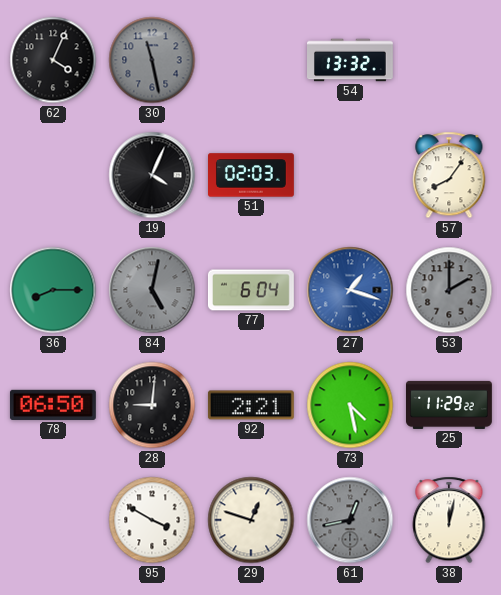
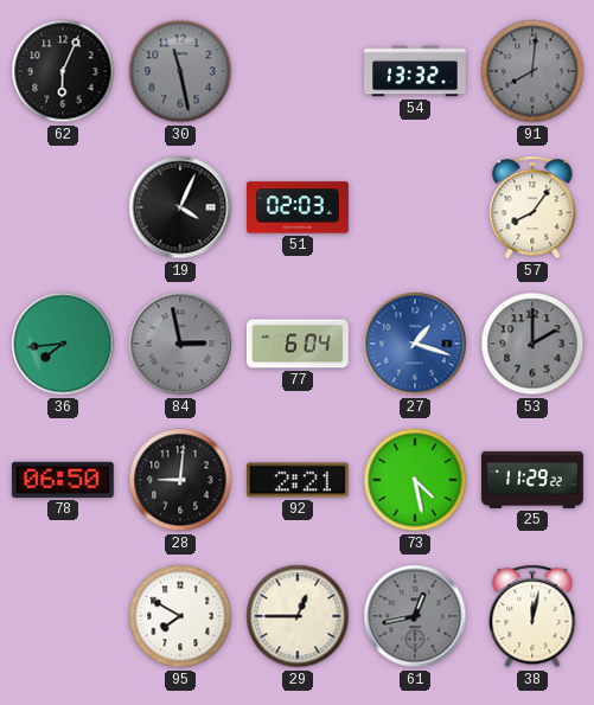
62: 4:04 -> 6:04
91: none -> 8:01
36: 8:15 -> 7:44
84: 5:02 -> 2:58
95: 3:50 -> 7:50
29: 12:48 -> 12:45
